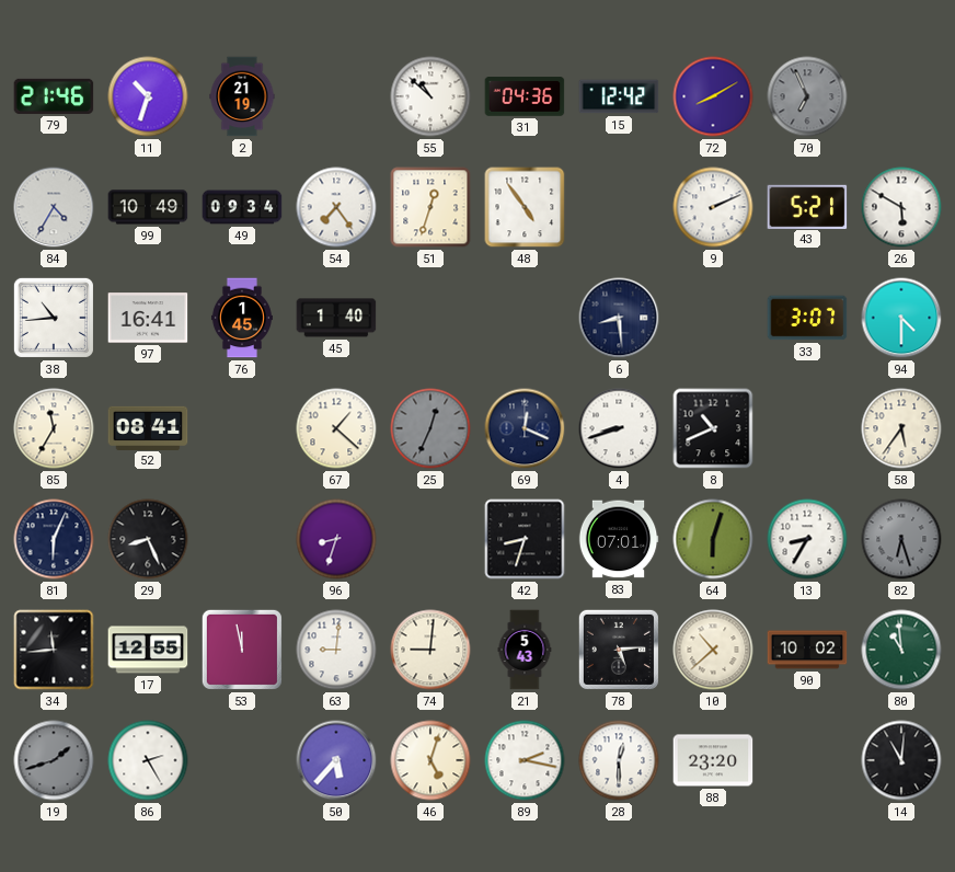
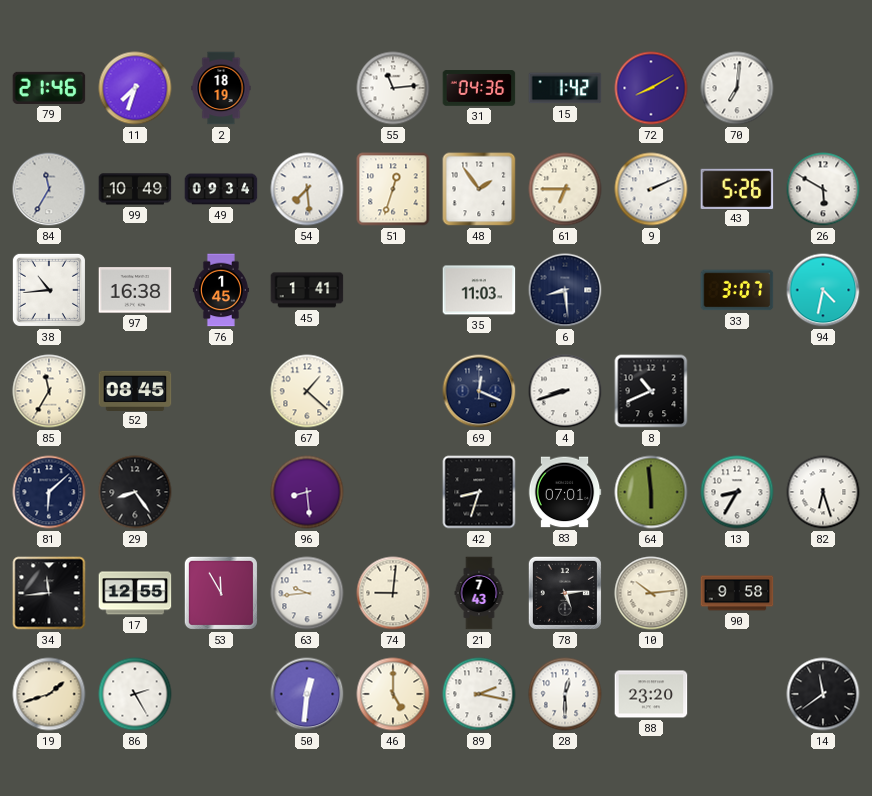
11: 10:33 -> 7:33
2: 21:19 -> 18:19
55: 10:52 -> 11:14
15: 12:42 -> 1:42
70: 6:56 -> 7:01
70 dial: grey -> white
84: 4:35 -> 11:35
54: 7:24 -> 7:29
48: 4:54 -> 1:54
61: none -> 6:45
43: 5:21 -> 5:26
97: 16:41 -> 16:38
45: 1:40 -> 1:41
35: none -> 11:03
94: 4:30 -> 4:32
52: 08:41 -> 08:45
25: 12:34 -> none
58: 5:36 -> none
81: 6:04 -> 6:08
29: 8:26 -> 8:24
96: 8:33 -> 8:29
64: 6:03 -> 5:59
82 dial: grey -> white
53: 11:58 -> 11:55
63: 9:01 -> 9:44
21: 5:43 -> 7:43
10: 10:38 -> 10:14
90: 10:02 -> 9:58
80: 10:59 -> none
19 dial: grey -> cream
50: 5:37 -> 12:31
46: 5:03 -> 5:00
14: 11:01 -> 11:39
